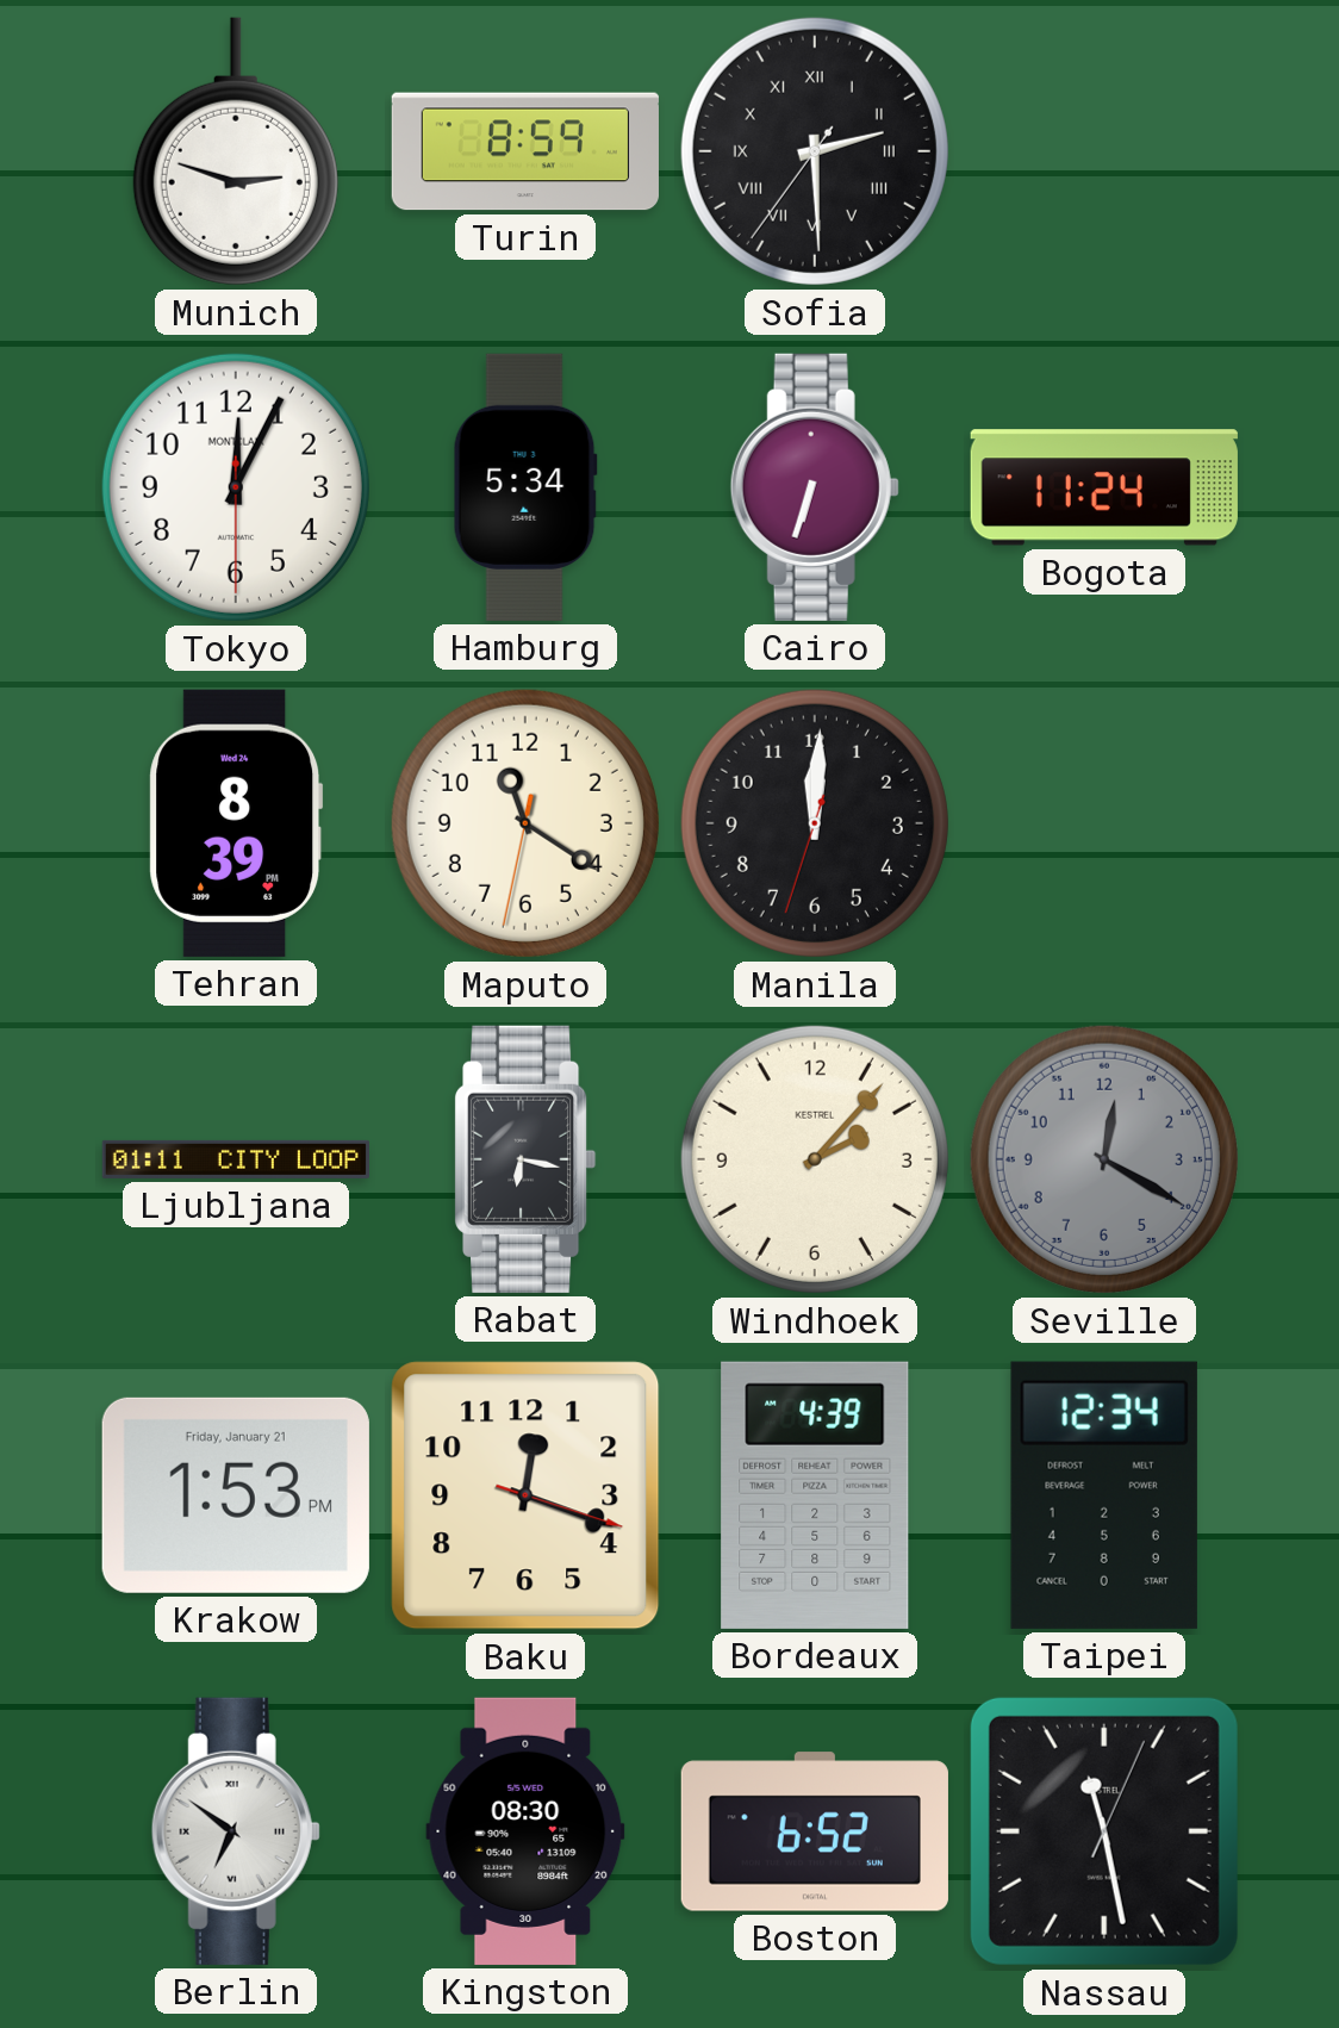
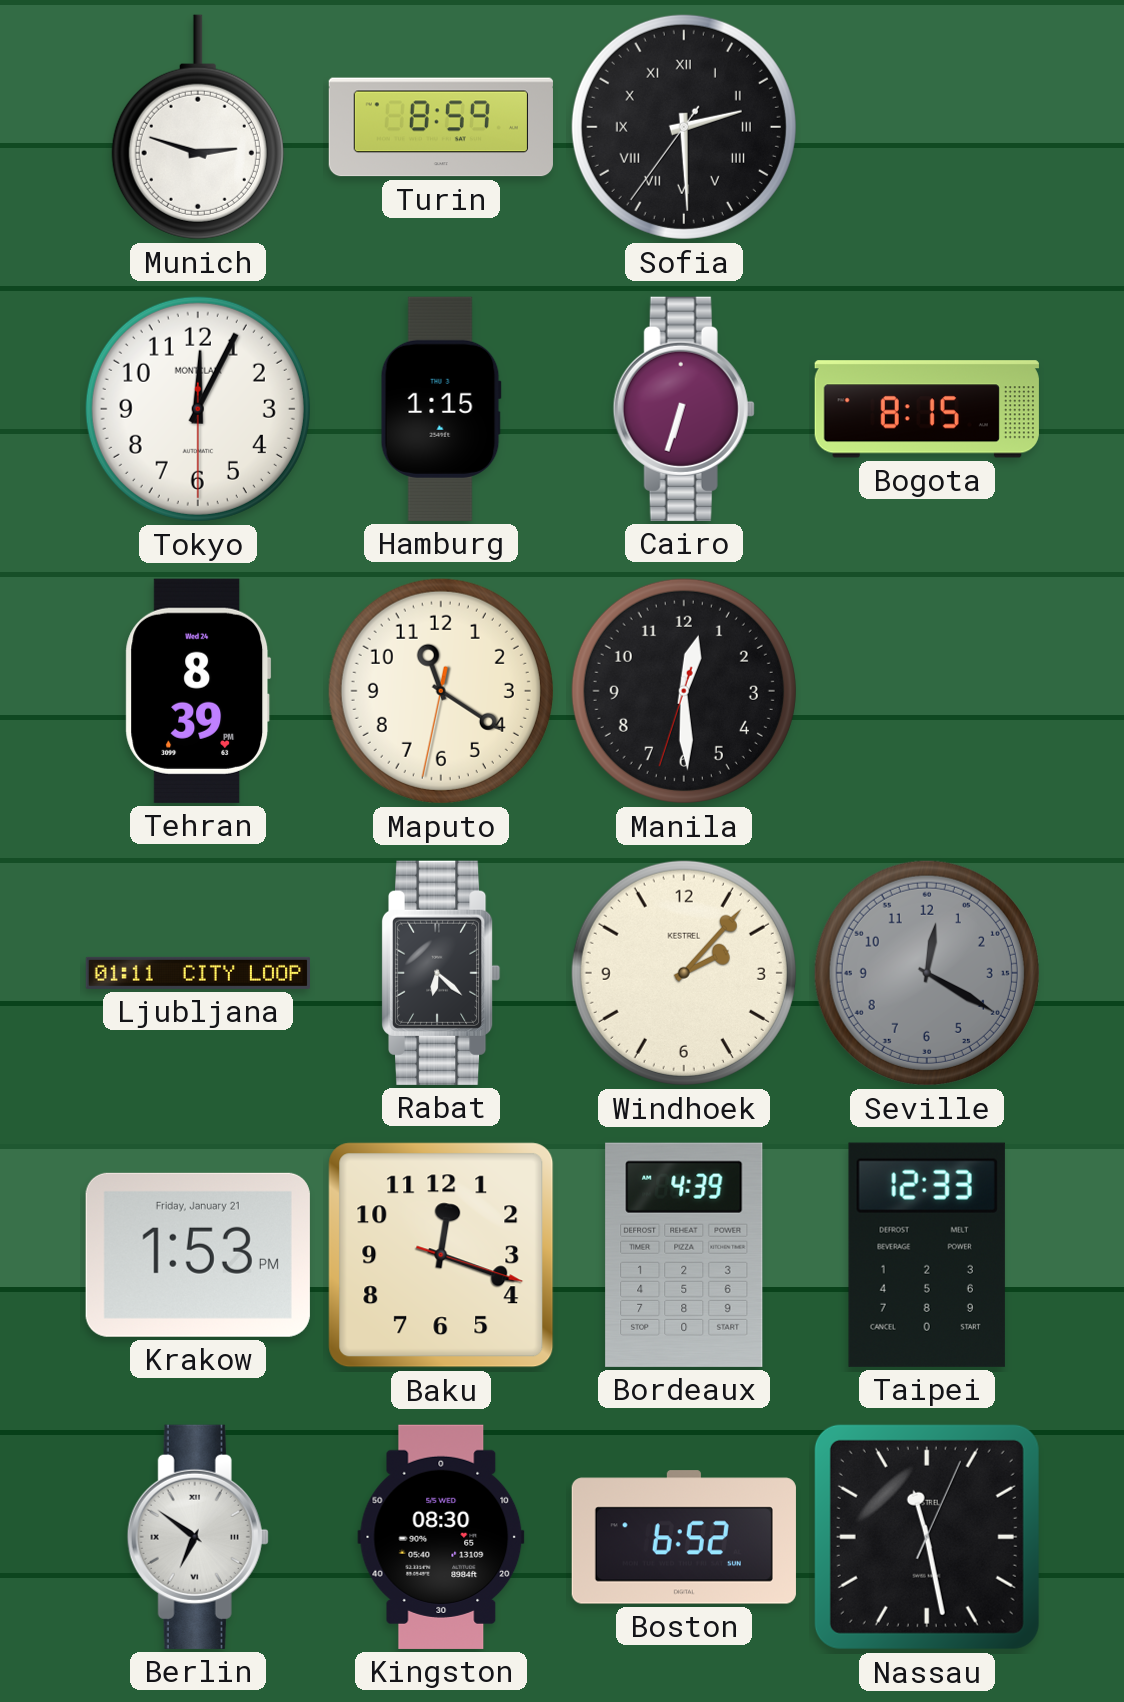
Hamburg: 5:34 -> 1:15
Bogota: 11:24 -> 8:15
Manila: 12:00 -> 12:29
Rabat: 6:17 -> 6:22
Taipei: 12:34 -> 12:33
